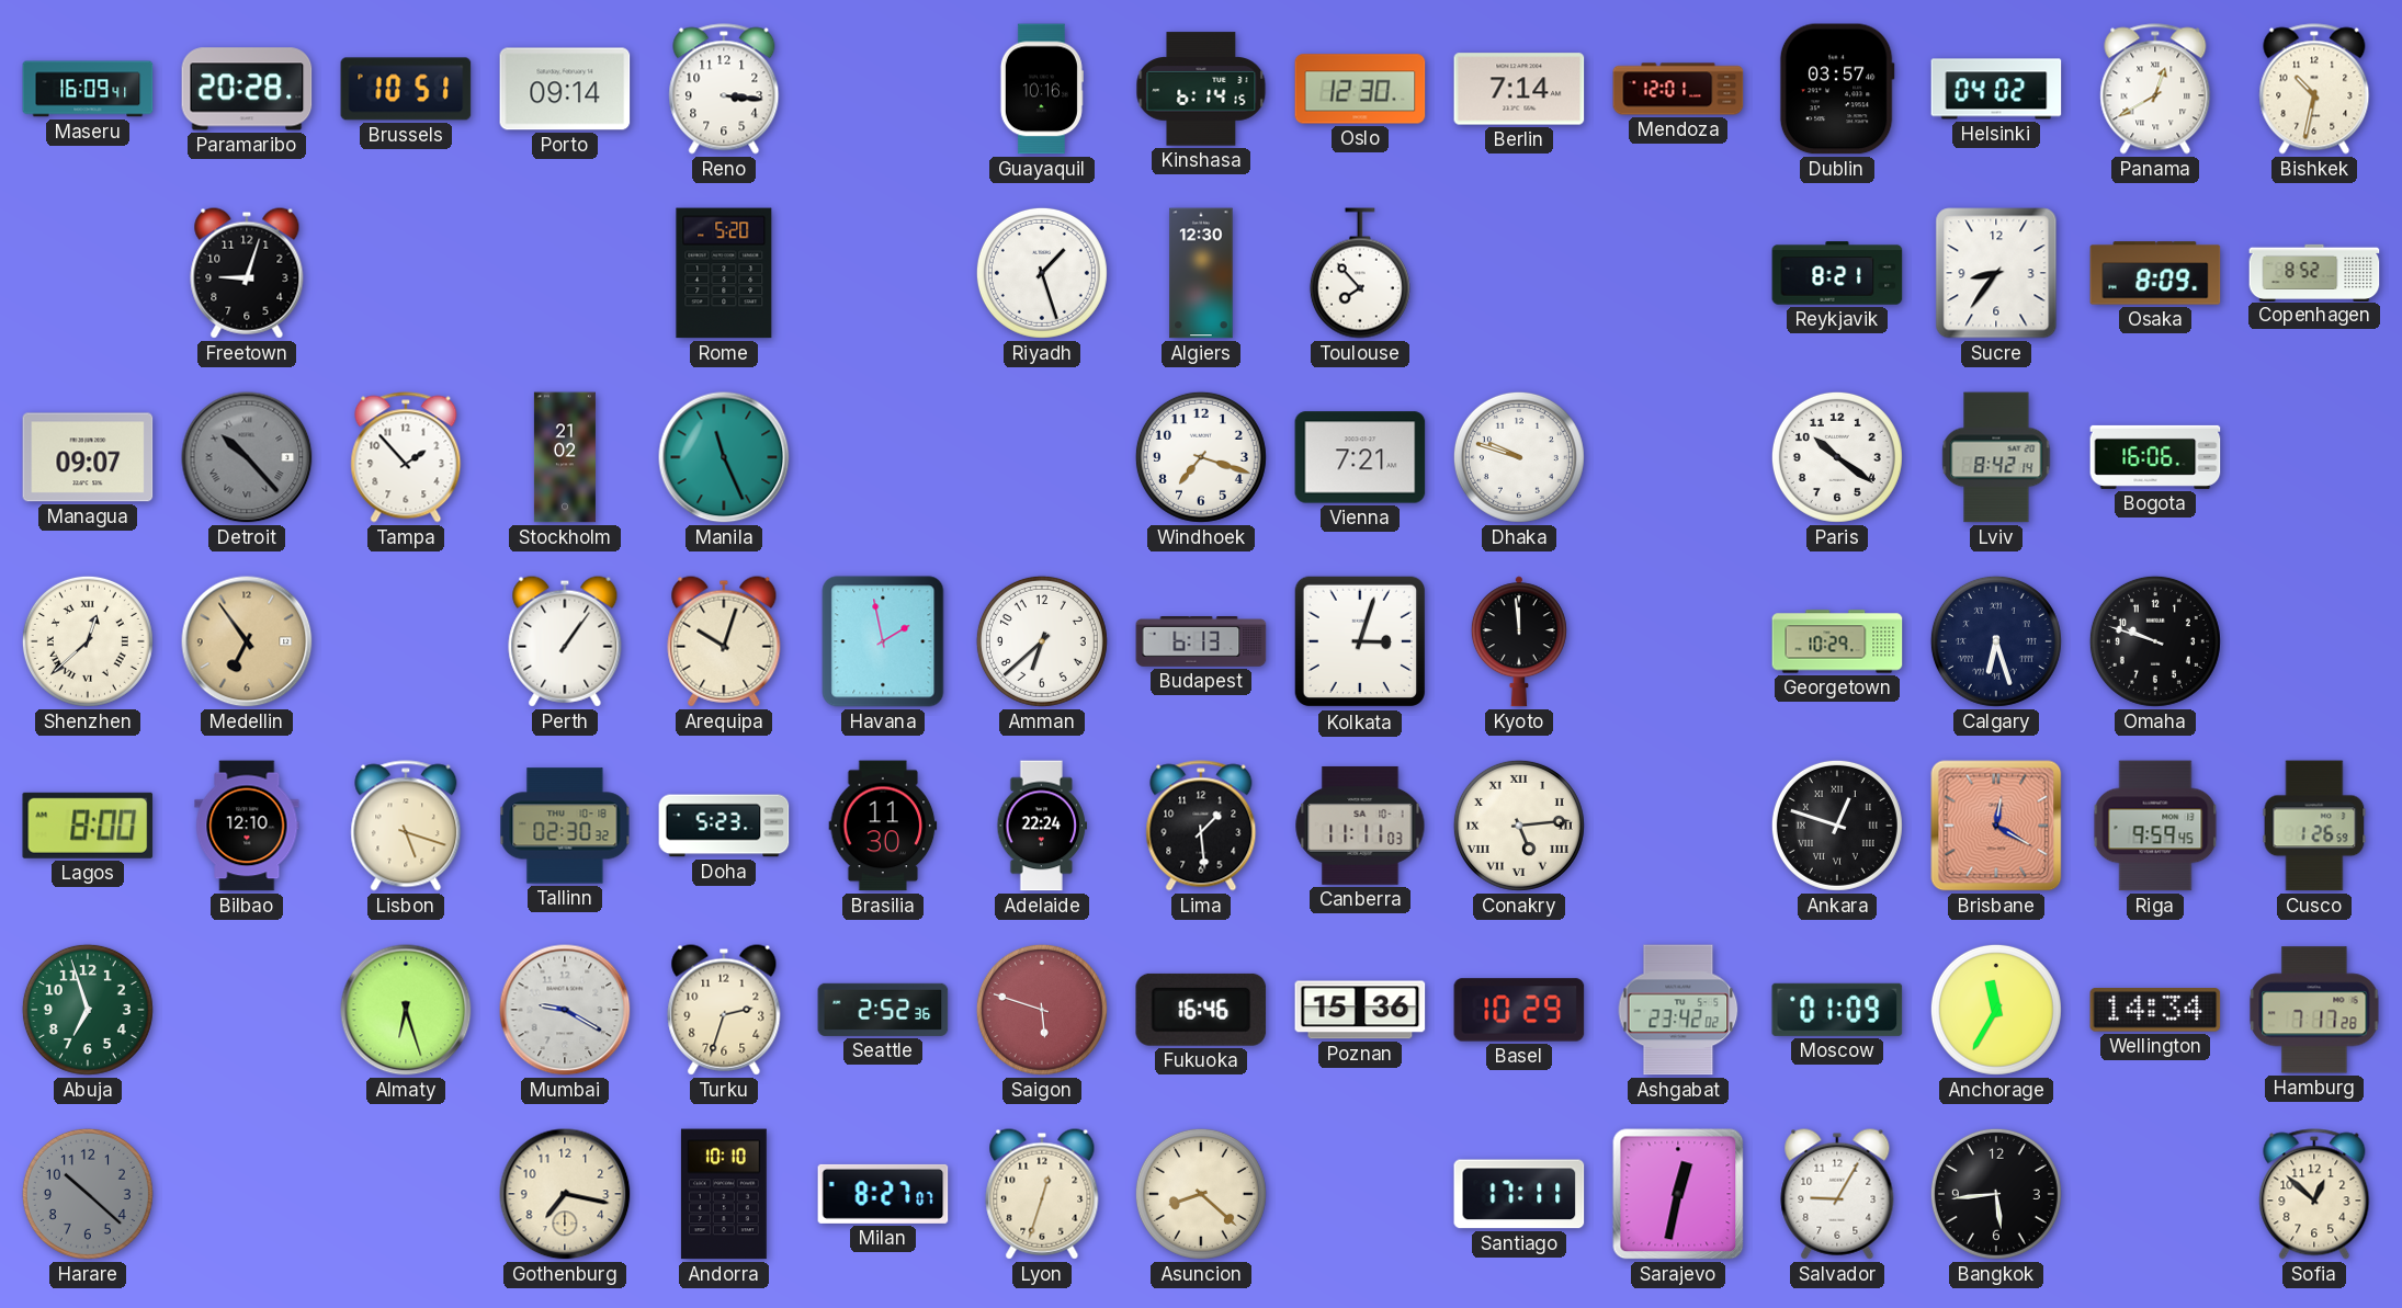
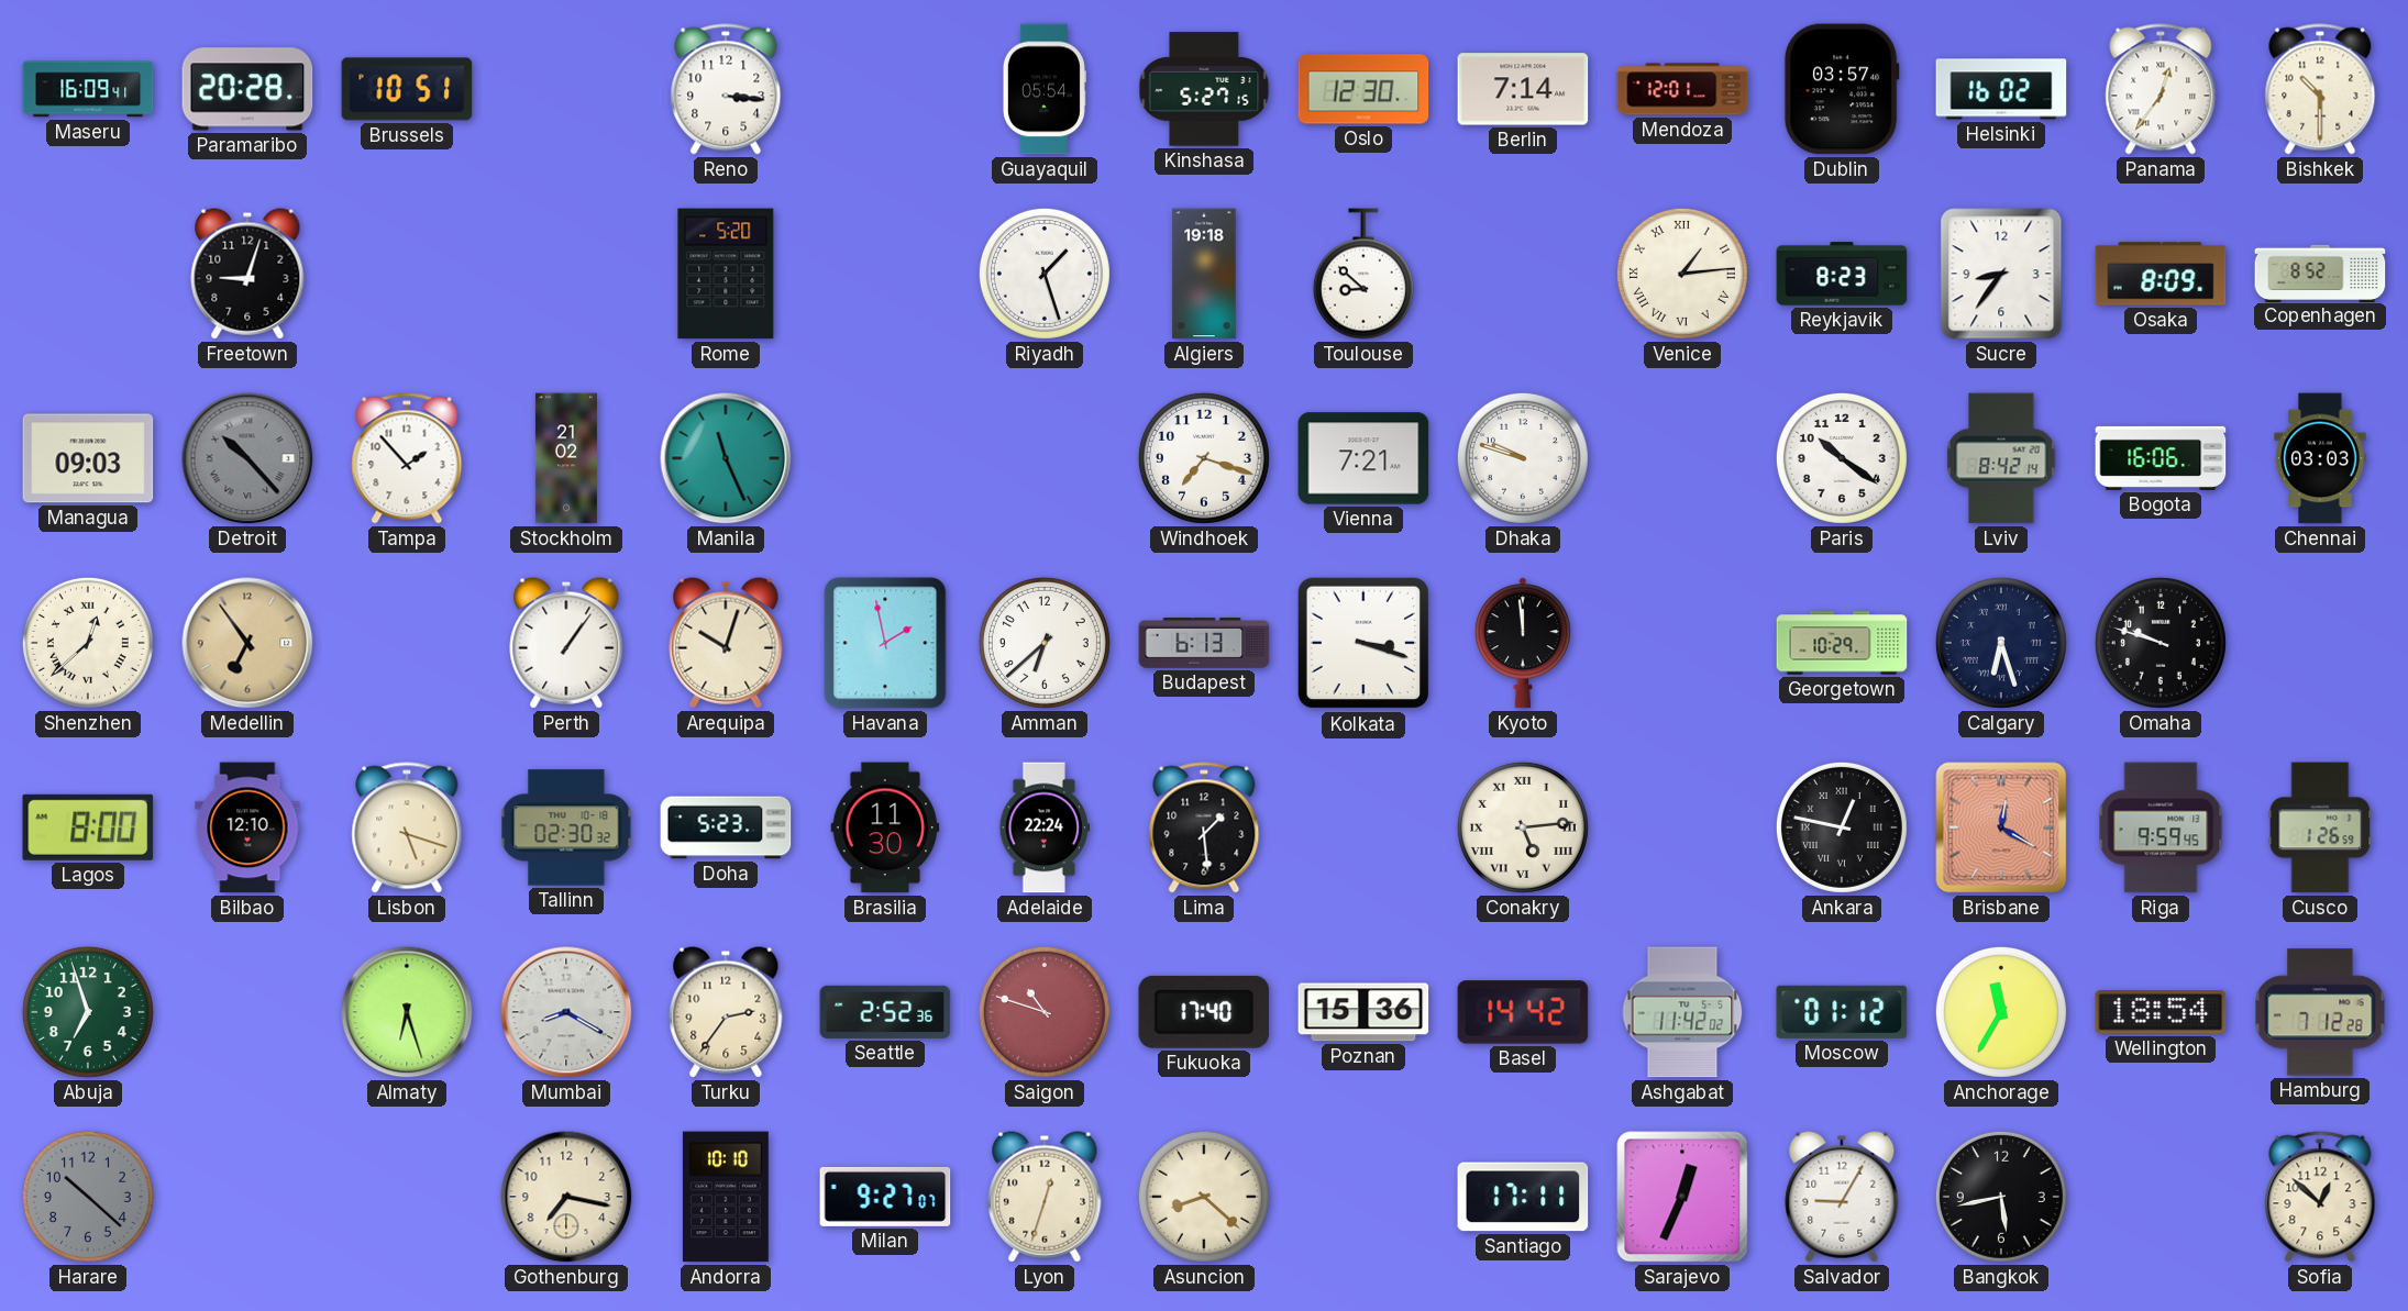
Porto: 09:14 -> none
Guayaquil: 10:16 -> 05:54
Kinshasa: 6:14 -> 5:27
Helsinki: 04:02 -> 16:02
Panama: 12:40 -> 12:36
Bishkek: 10:32 -> 10:30
Algiers: 12:30 -> 19:18
Toulouse: 7:53 -> 8:52
Venice: none -> 1:14
Reykjavik: 8:21 -> 8:23
Managua: 09:07 -> 09:03
Chennai: none -> 03:03
Kolkata: 3:03 -> 3:18
Canberra: 11:11 -> none
Ankara: 12:48 -> 12:47
Mumbai: 9:20 -> 8:20
Turku: 2:33 -> 2:36
Saigon: 5:48 -> 10:48
Fukuoka: 16:46 -> 17:40
Basel: 10:29 -> 14:42
Ashgabat: 23:42 -> 11:42
Moscow: 01:09 -> 01:12
Wellington: 14:34 -> 18:54
Hamburg: 7:17 -> 7:12
Milan: 8:27 -> 9:27
Sarajevo: 12:32 -> 12:34
Bangkok: 5:44 -> 5:43
